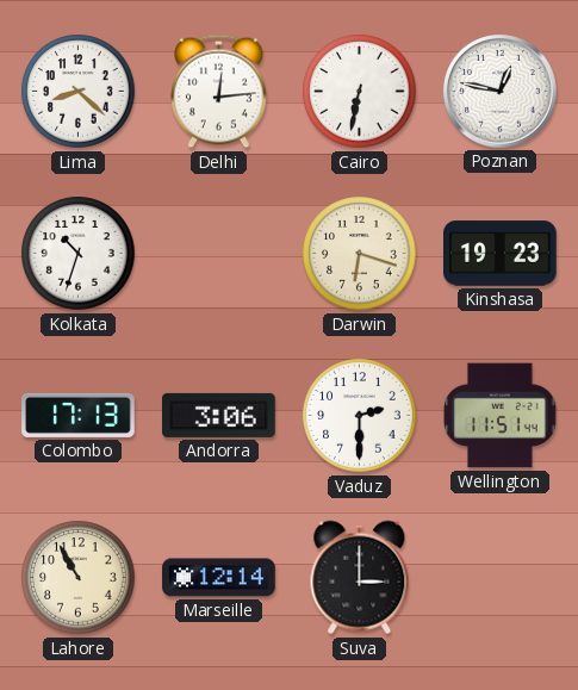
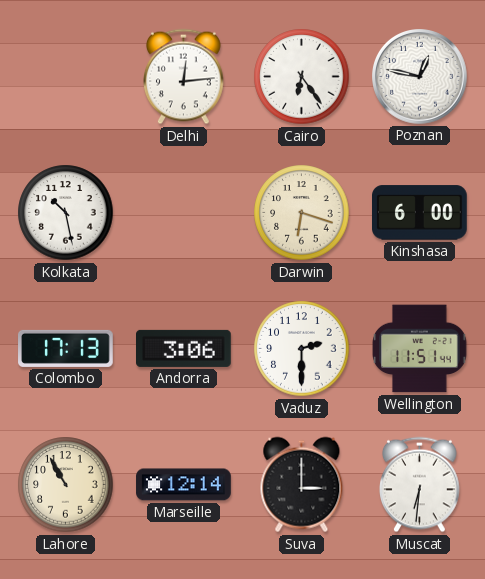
Lima: 8:22 -> none
Cairo: 6:32 -> 6:24
Kolkata: 10:33 -> 10:28
Kinshasa: 19:23 -> 6:00
Muscat: none -> 6:31
